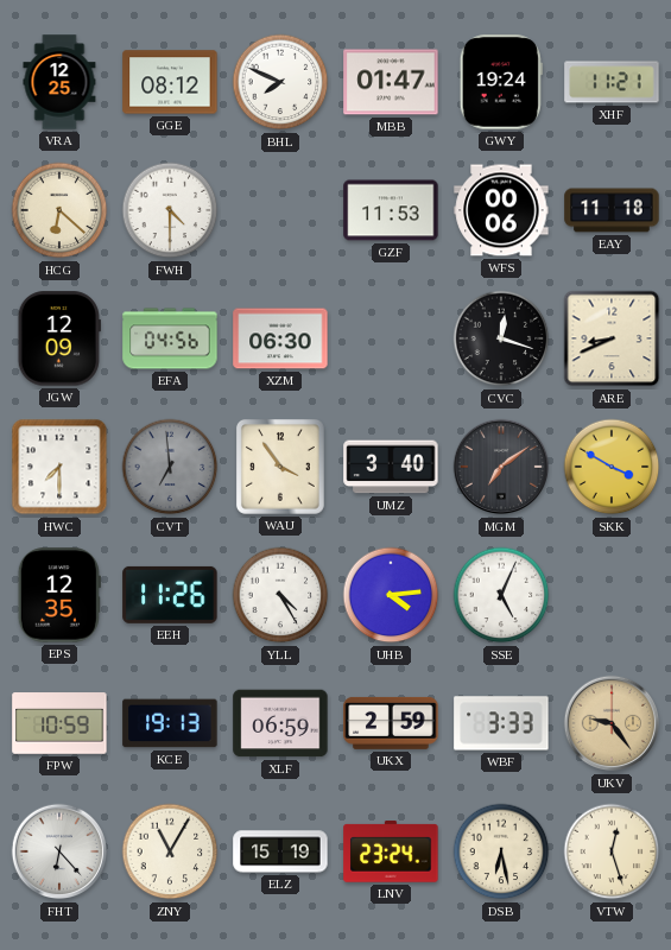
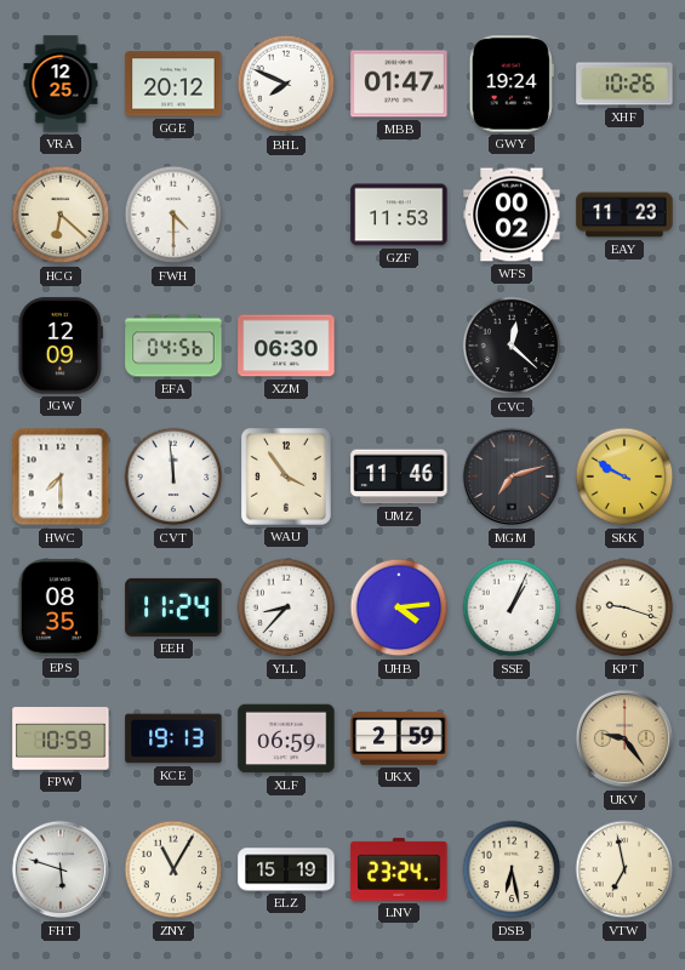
GGE: 08:12 -> 20:12
XHF: 11:21 -> 10:26
WFS: 00:06 -> 00:02
EAY: 11:18 -> 11:23
CVC: 12:18 -> 12:22
ARE: 8:41 -> none
CVT: 6:59 -> 11:59
CVT dial: grey -> white
UMZ: 3:40 -> 11:46
MGM: 7:09 -> 7:12
SKK: 3:50 -> 9:50
EPS: 12:35 -> 08:35
EEH: 11:26 -> 11:24
YLL: 4:25 -> 8:37
SSE: 5:04 -> 1:04
KPT: none -> 9:18
WBF: 3:33 -> none
FHT: 6:23 -> 5:48
VTW: 12:27 -> 6:58
